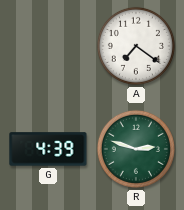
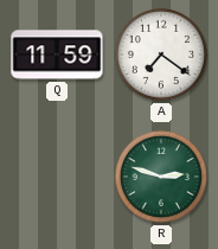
Q: none -> 11:59
G: 4:39 -> none
